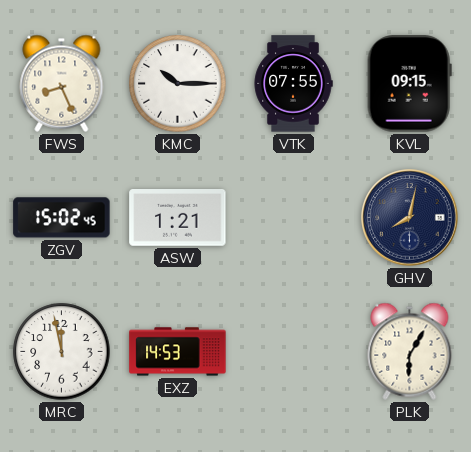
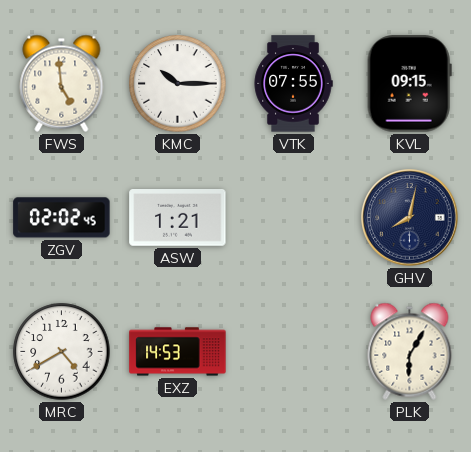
FWS: 8:26 -> 4:59
ZGV: 15:02 -> 02:02
MRC: 11:58 -> 4:40
